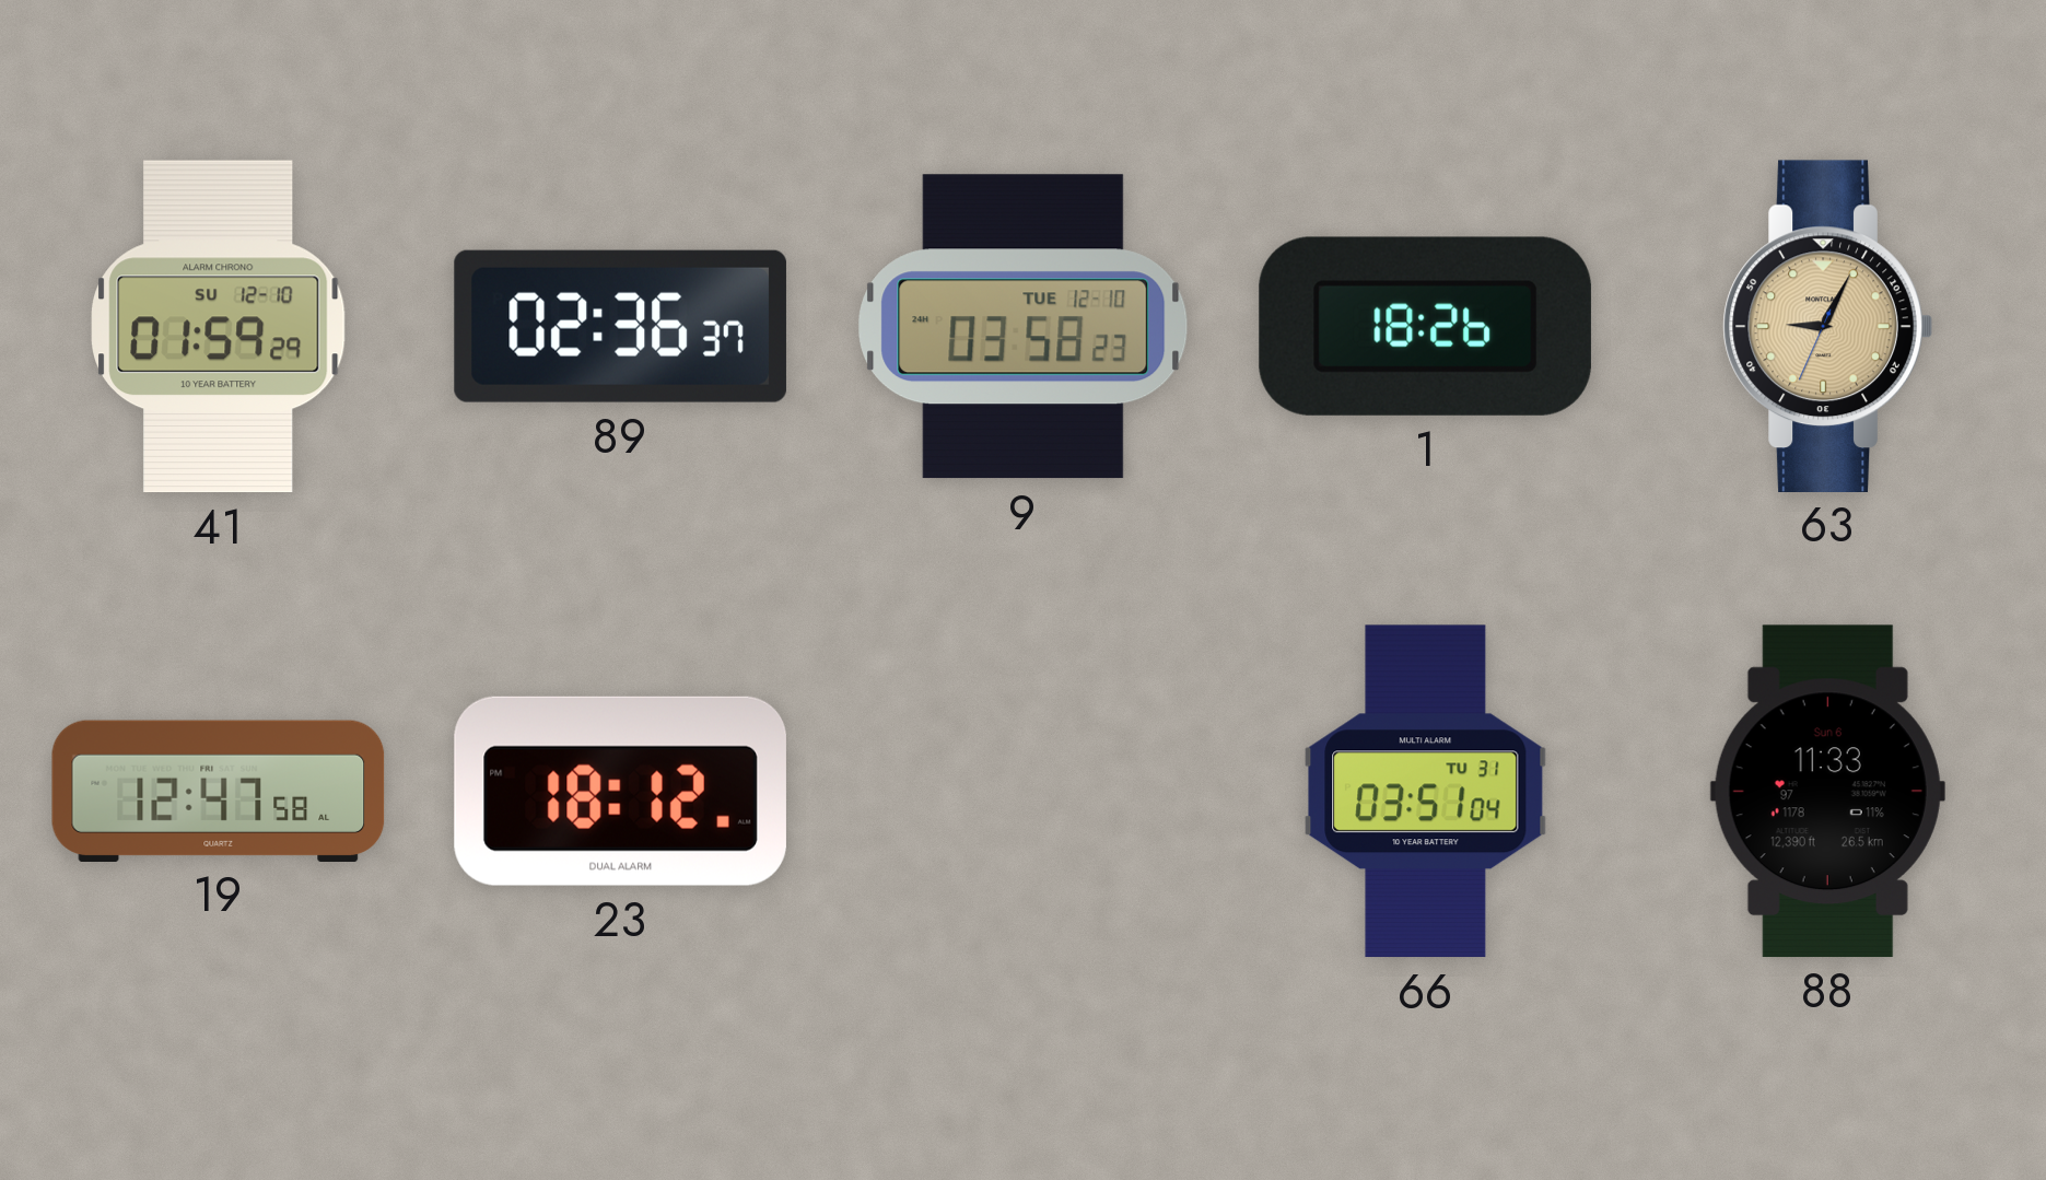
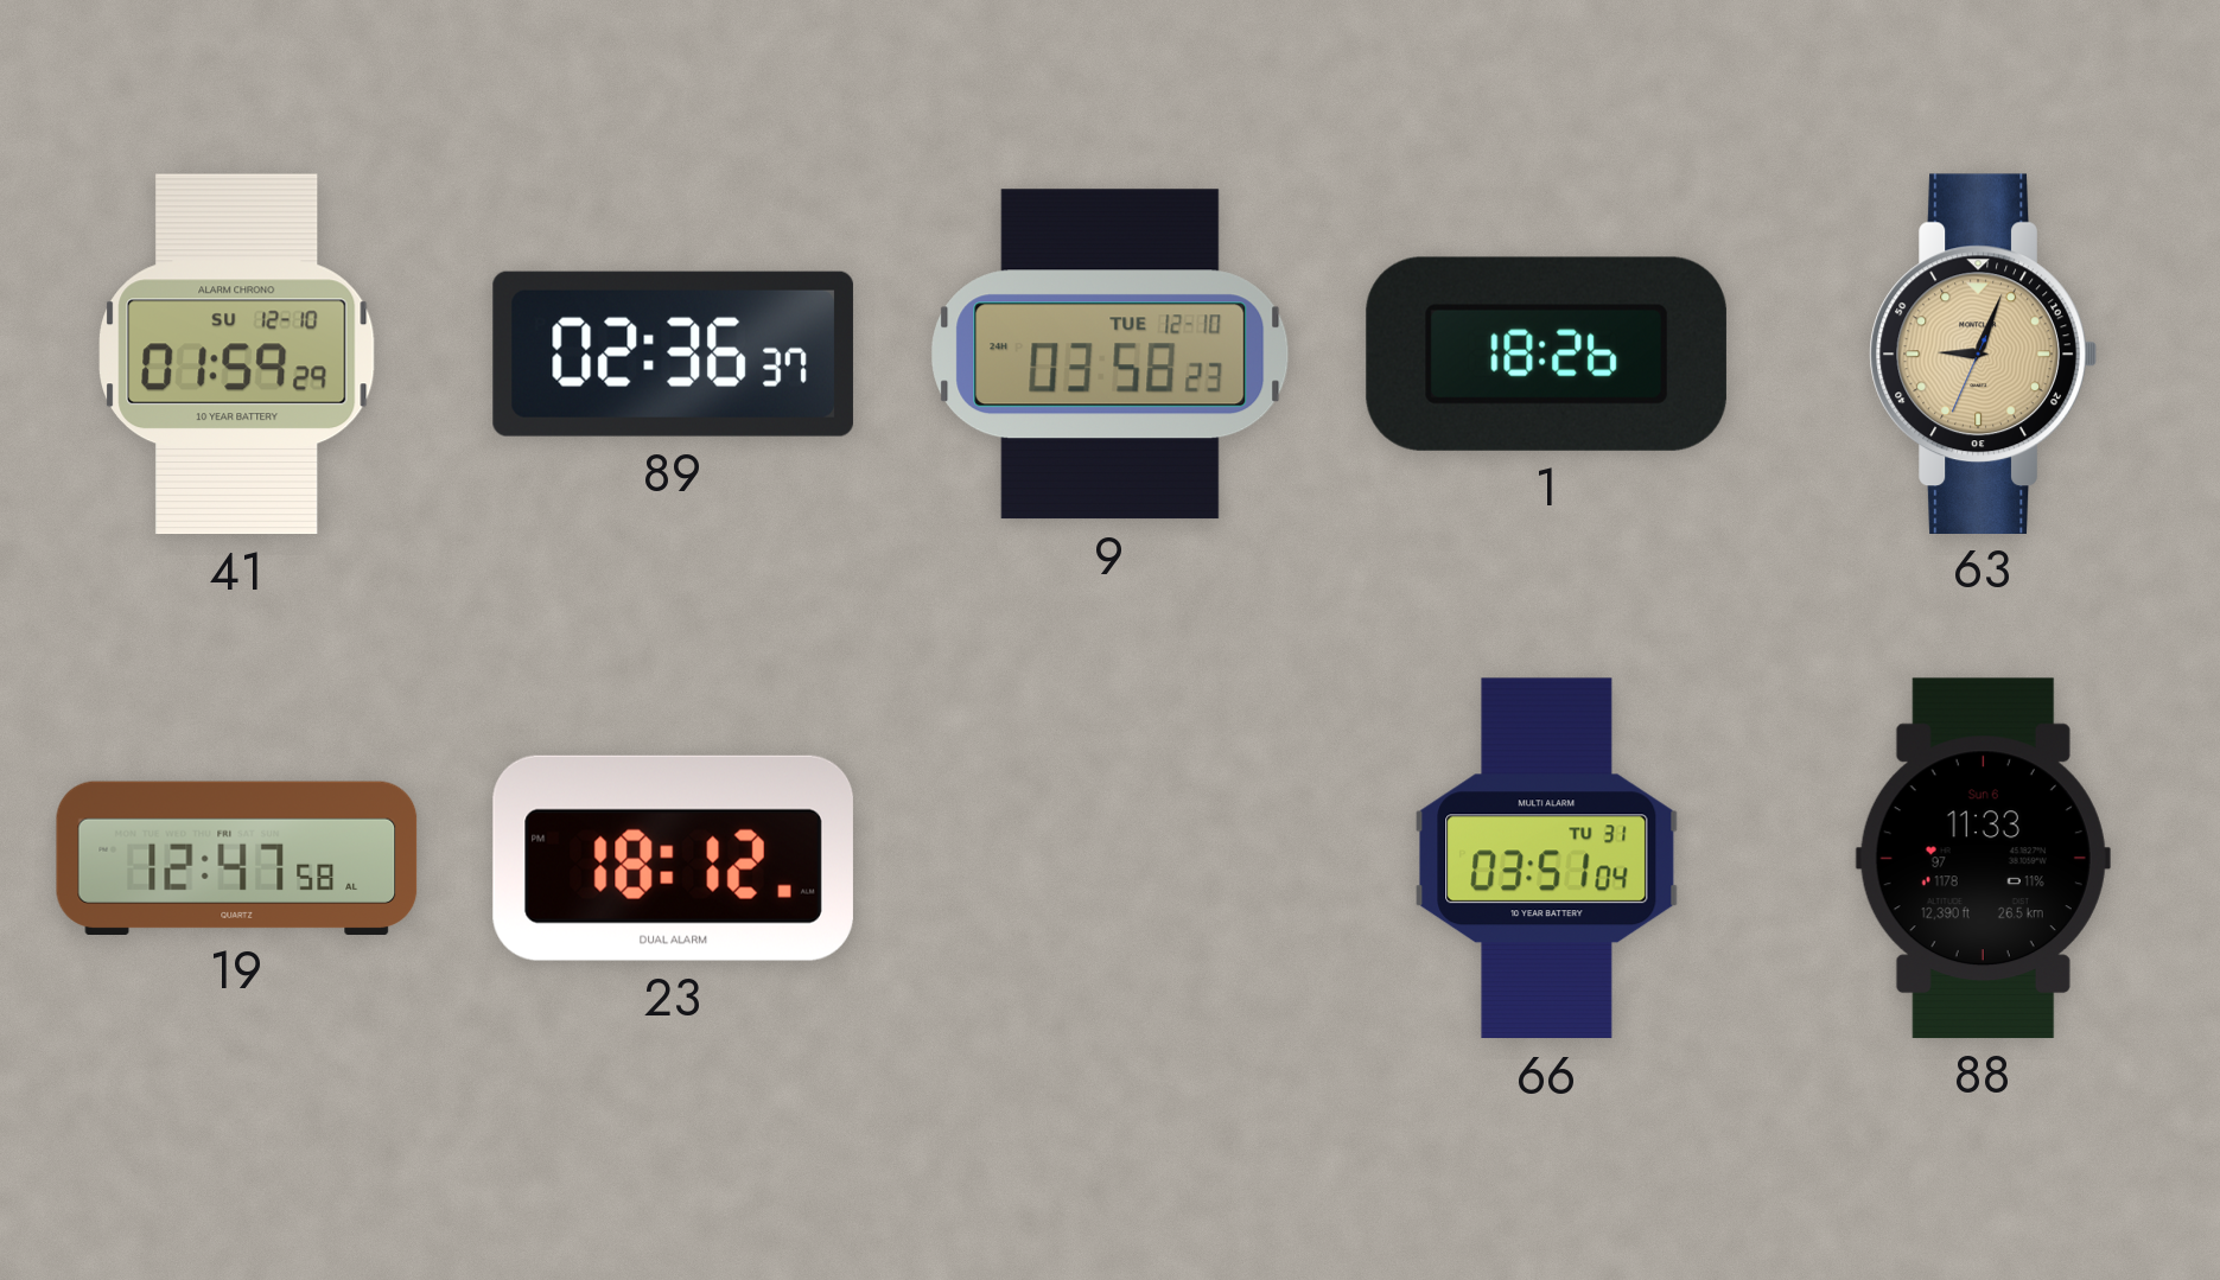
63: 9:04 -> 9:03
